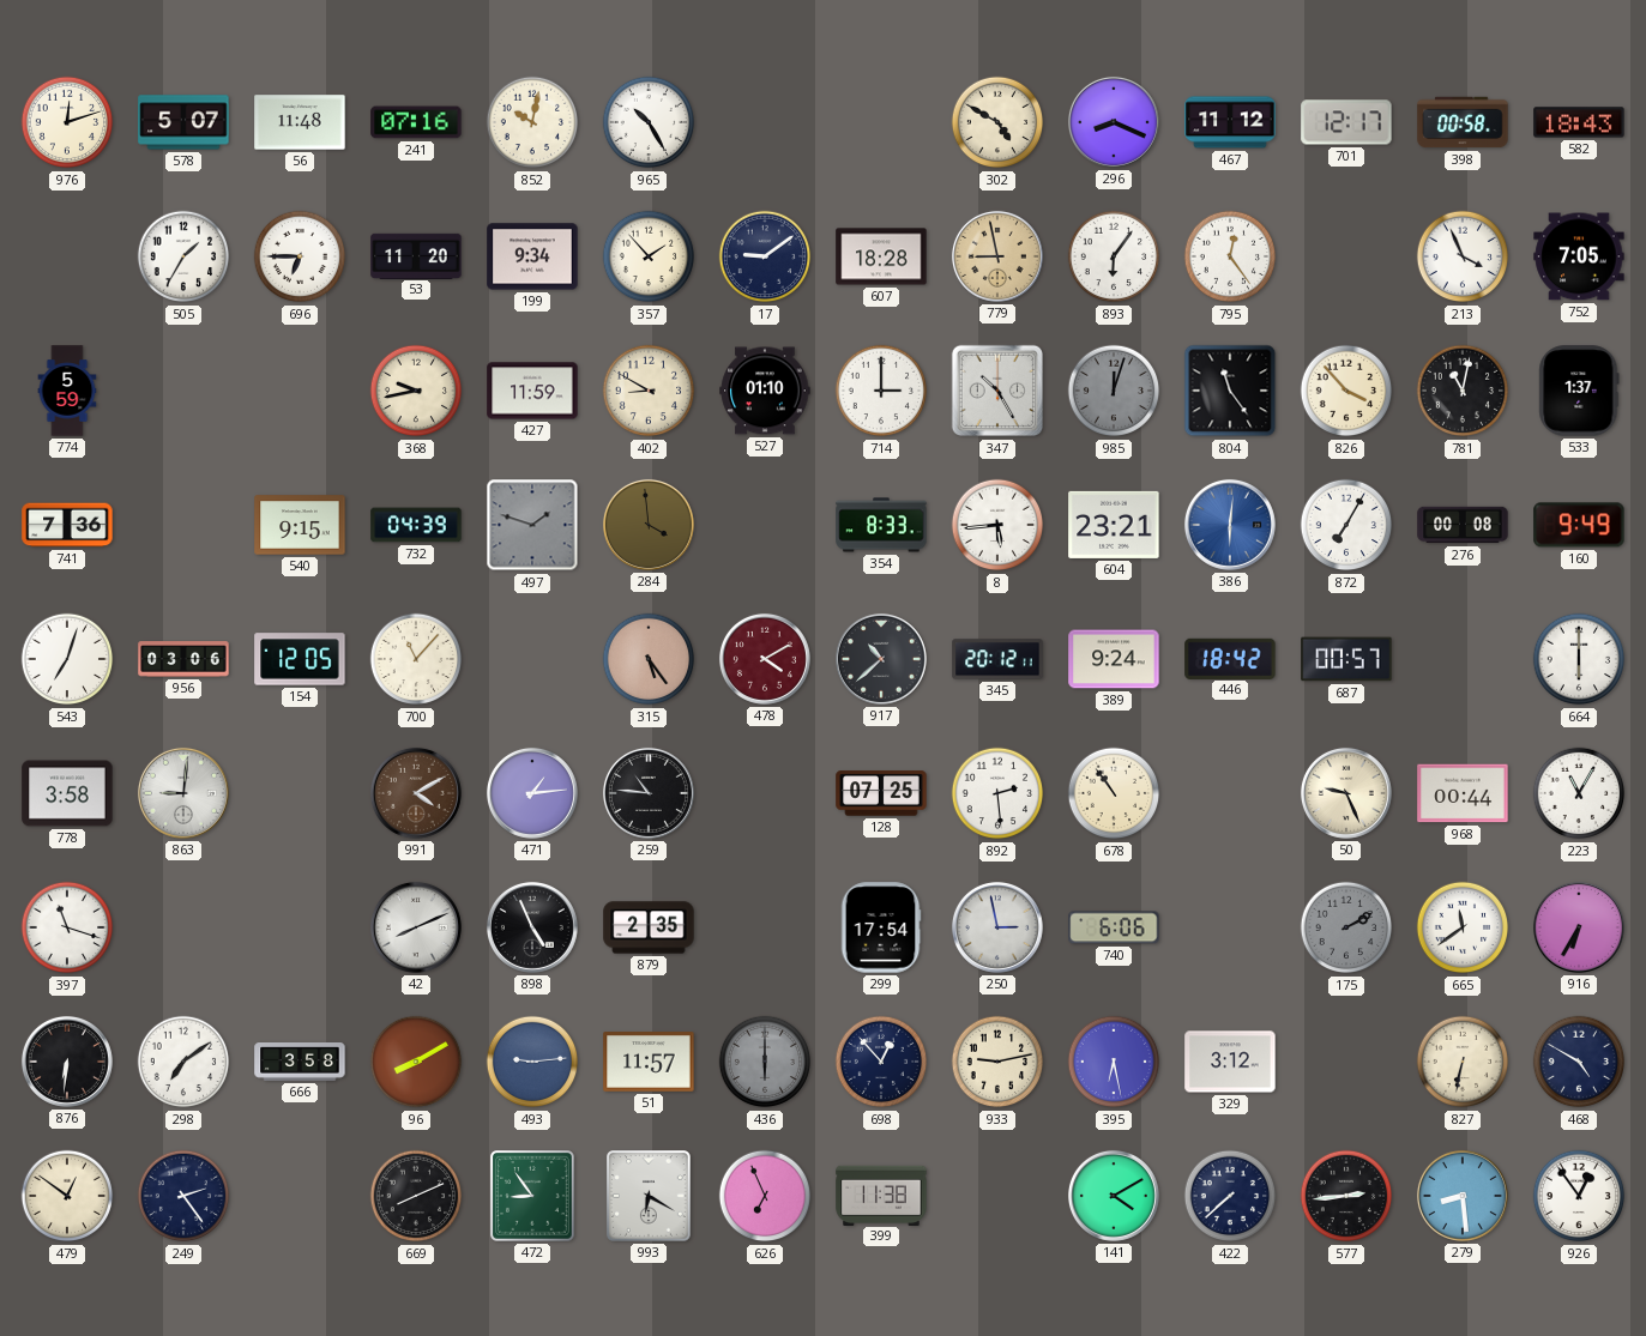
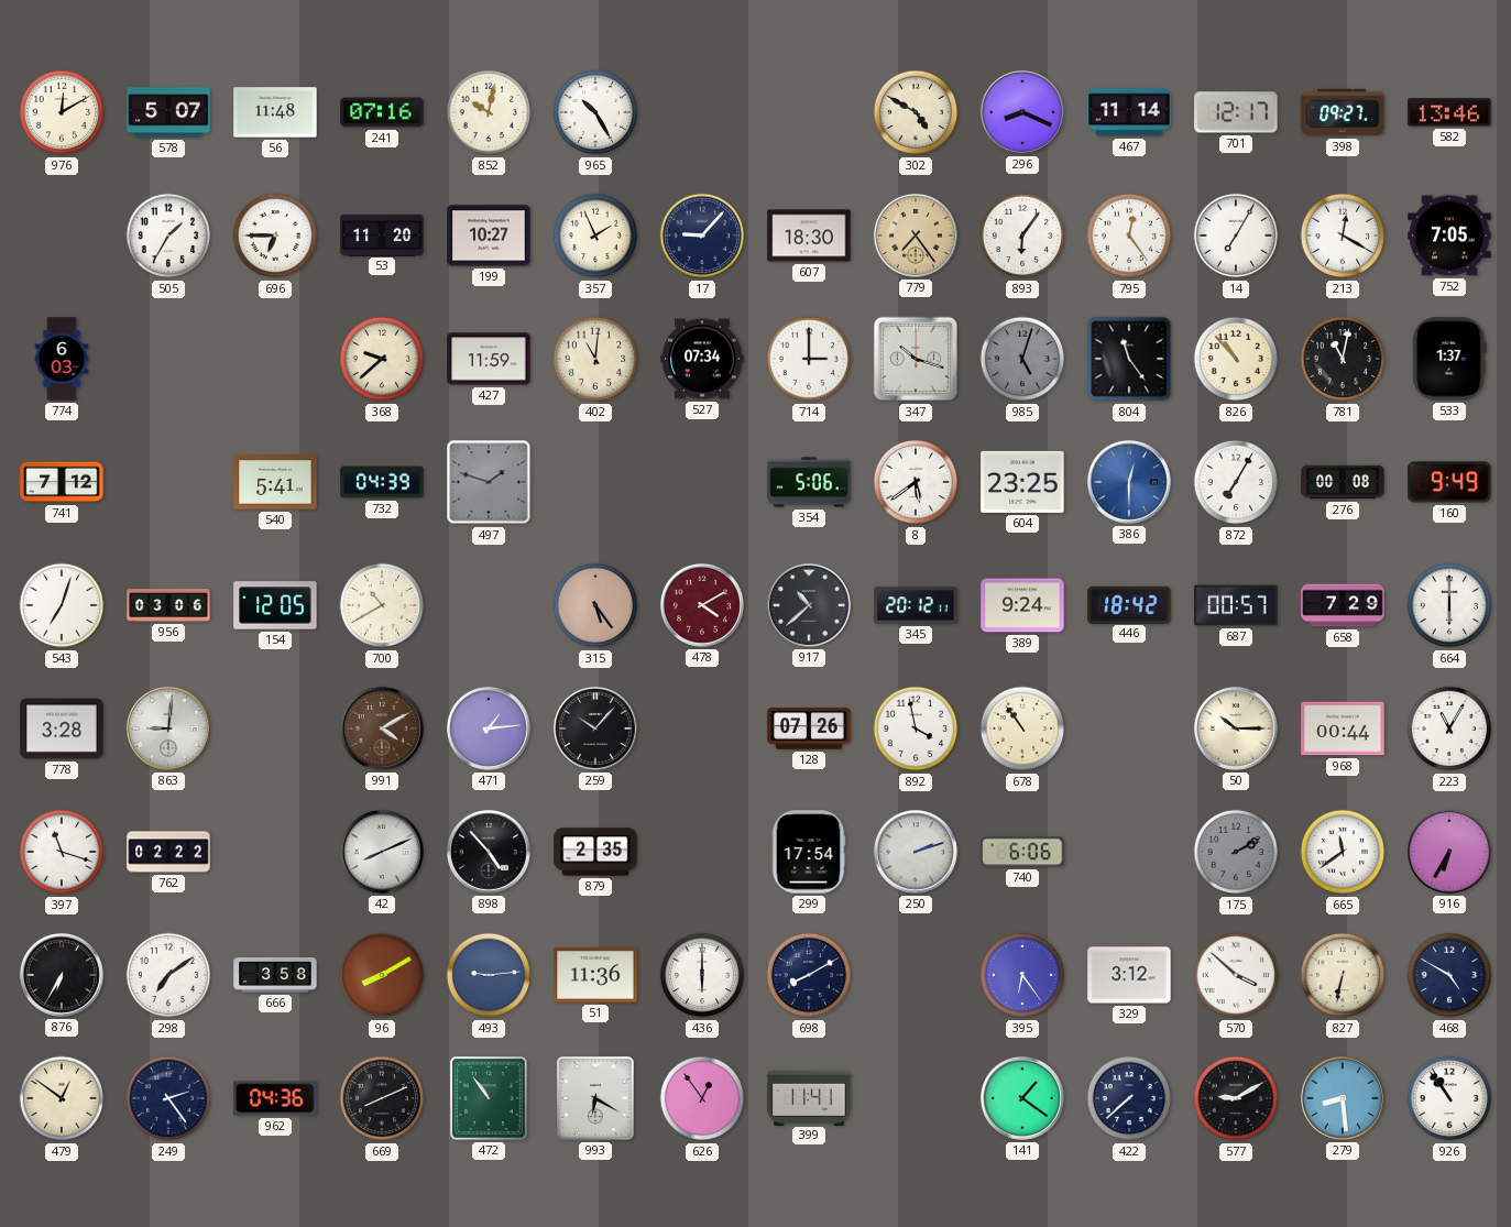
976: 12:12 -> 12:10
467: 11:12 -> 11:14
398: 00:58 -> 09:27
582: 18:43 -> 13:46
199: 9:34 -> 10:27
357: 1:53 -> 1:56
17: 9:09 -> 9:07
607: 18:28 -> 18:30
779: 8:58 -> 7:24
14: none -> 7:05
213: 3:56 -> 12:20
774: 5:59 -> 6:03
368: 9:43 -> 9:38
402: 8:50 -> 11:01
527: 01:10 -> 07:34
347: 10:25 -> 10:18
985: 12:03 -> 5:03
826: 3:53 -> 10:53
741: 7:36 -> 7:12
540: 9:15 -> 5:41
284: 3:59 -> none
354: 8:33 -> 5:06
8: 5:44 -> 5:39
604: 23:21 -> 23:25
386: 6:01 -> 12:30
700: 11:07 -> 10:40
658: none -> 7:29
778: 3:58 -> 3:28
259: 10:46 -> 10:07
128: 07:25 -> 07:26
892: 2:29 -> 3:58
50: 9:26 -> 10:15
762: none -> 02:22
898: 4:56 -> 4:53
250: 2:58 -> 2:12
876: 6:31 -> 6:35
51: 11:57 -> 11:36
436 dial: grey -> white
698: 12:53 -> 8:10
933: 9:13 -> none
395: 6:28 -> 6:24
570: none -> 3:52
962: none -> 04:36
472: 8:54 -> 10:54
626: 6:56 -> 12:54
399: 11:38 -> 11:41
141: 4:10 -> 1:21
577: 2:44 -> 9:10
926: 12:54 -> 10:54
